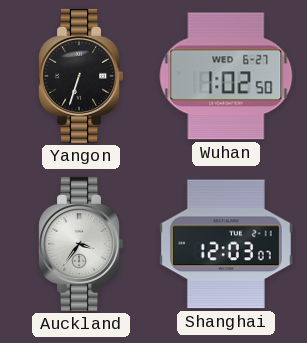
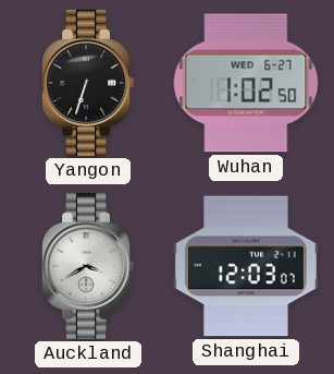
Auckland: 3:36 -> 3:40
